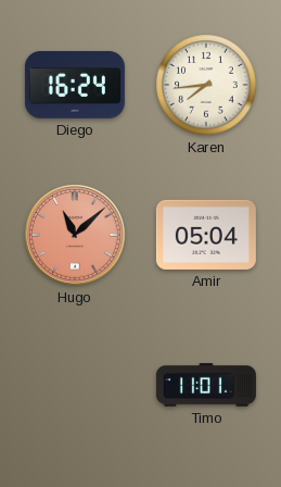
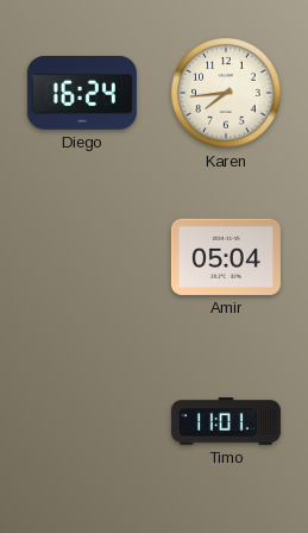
Hugo: 11:08 -> none
